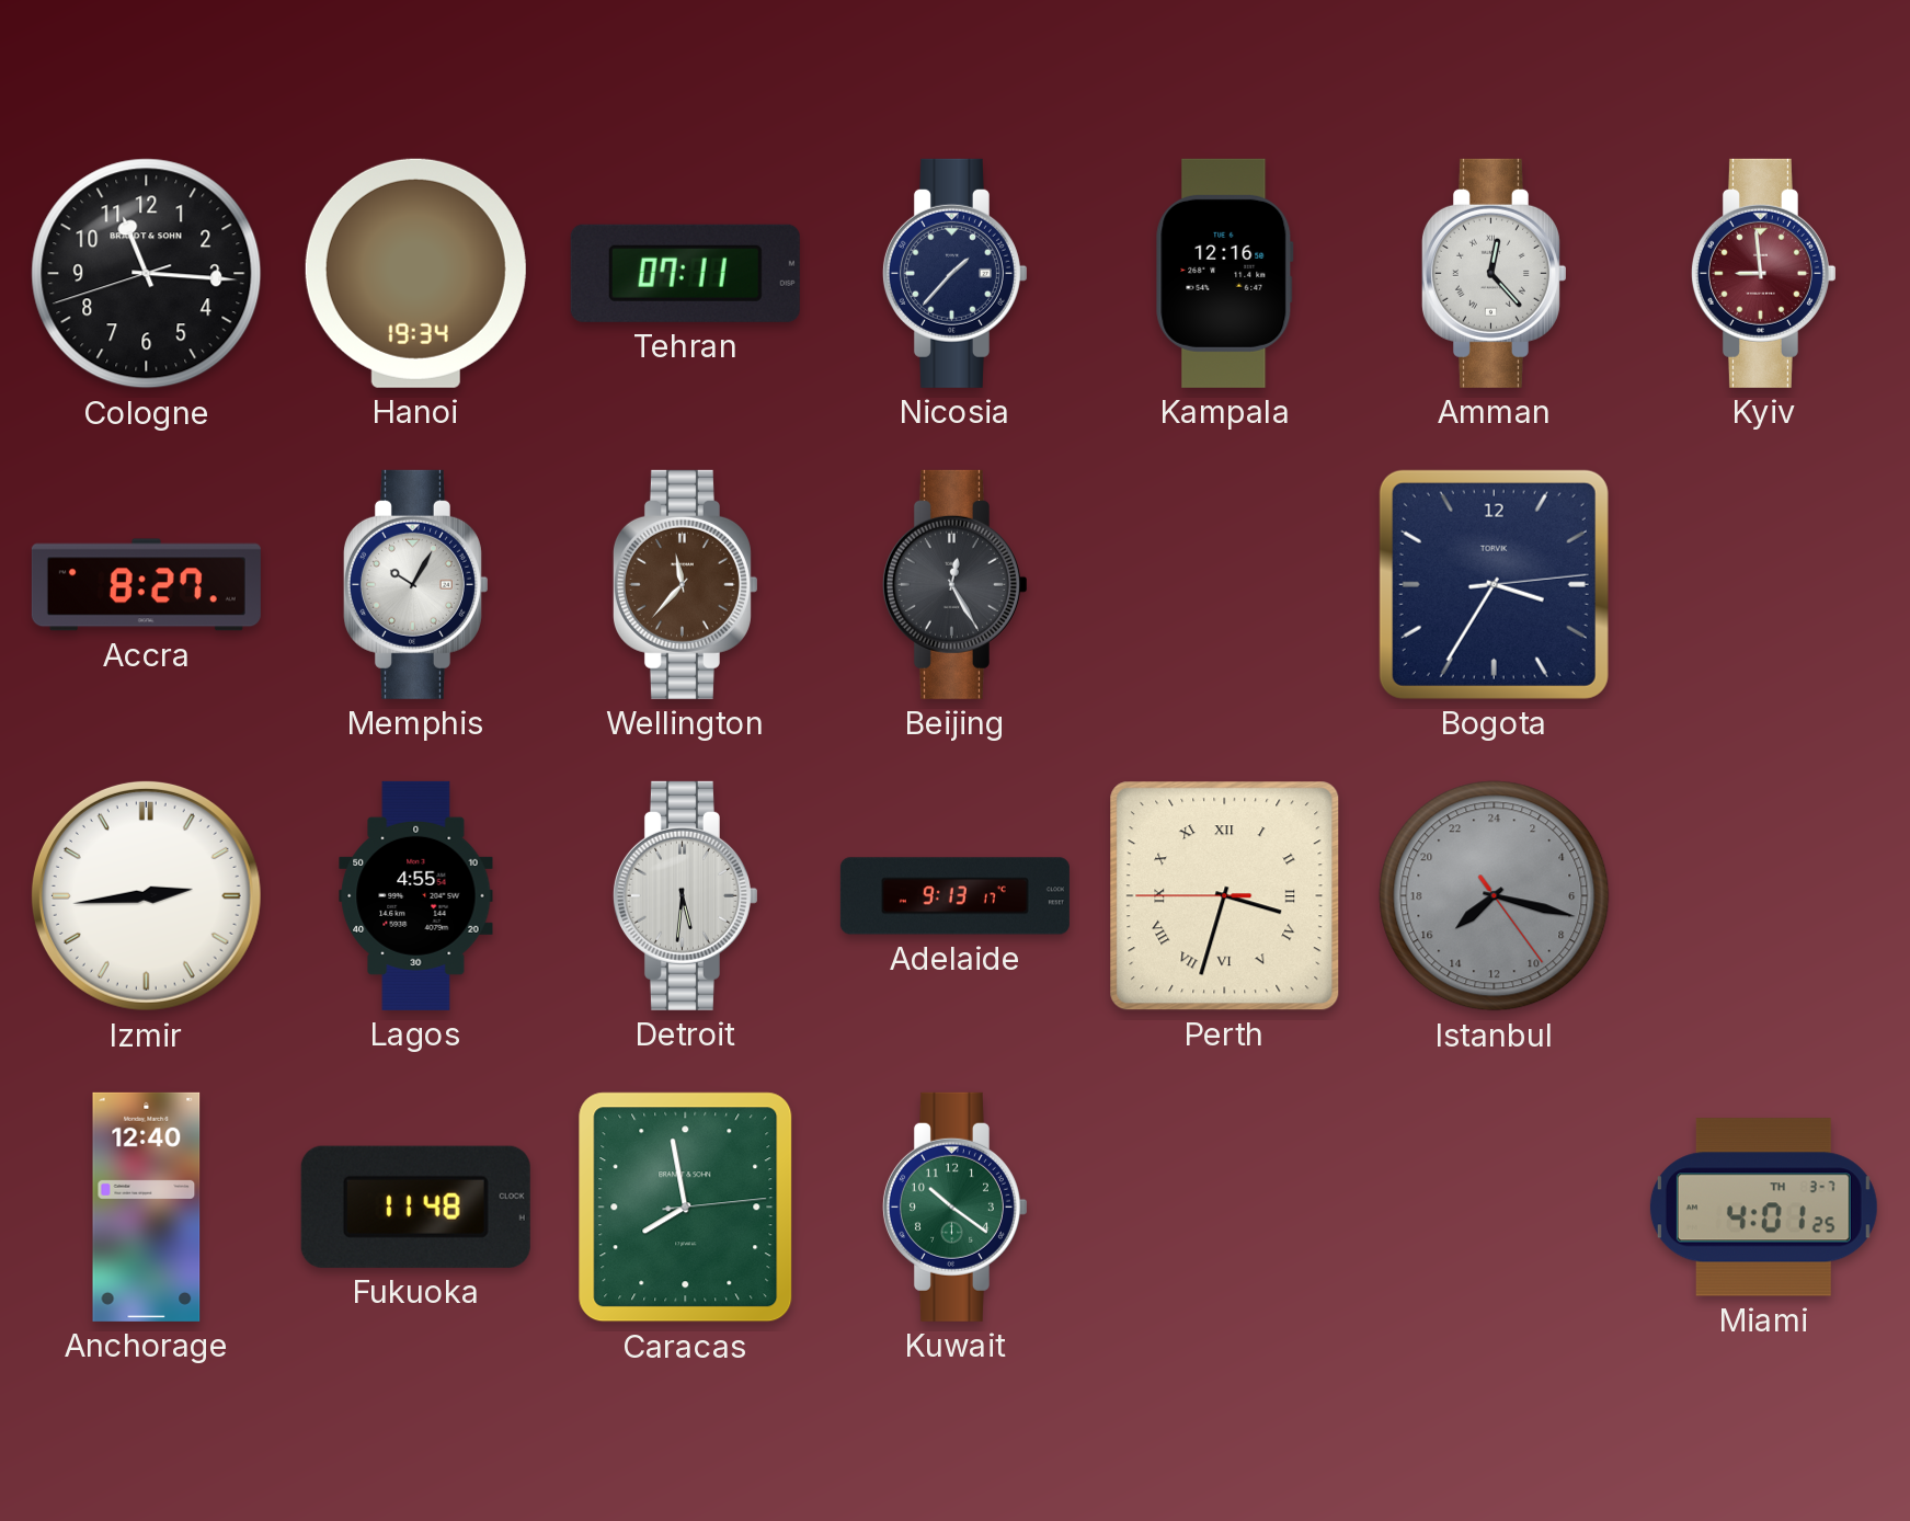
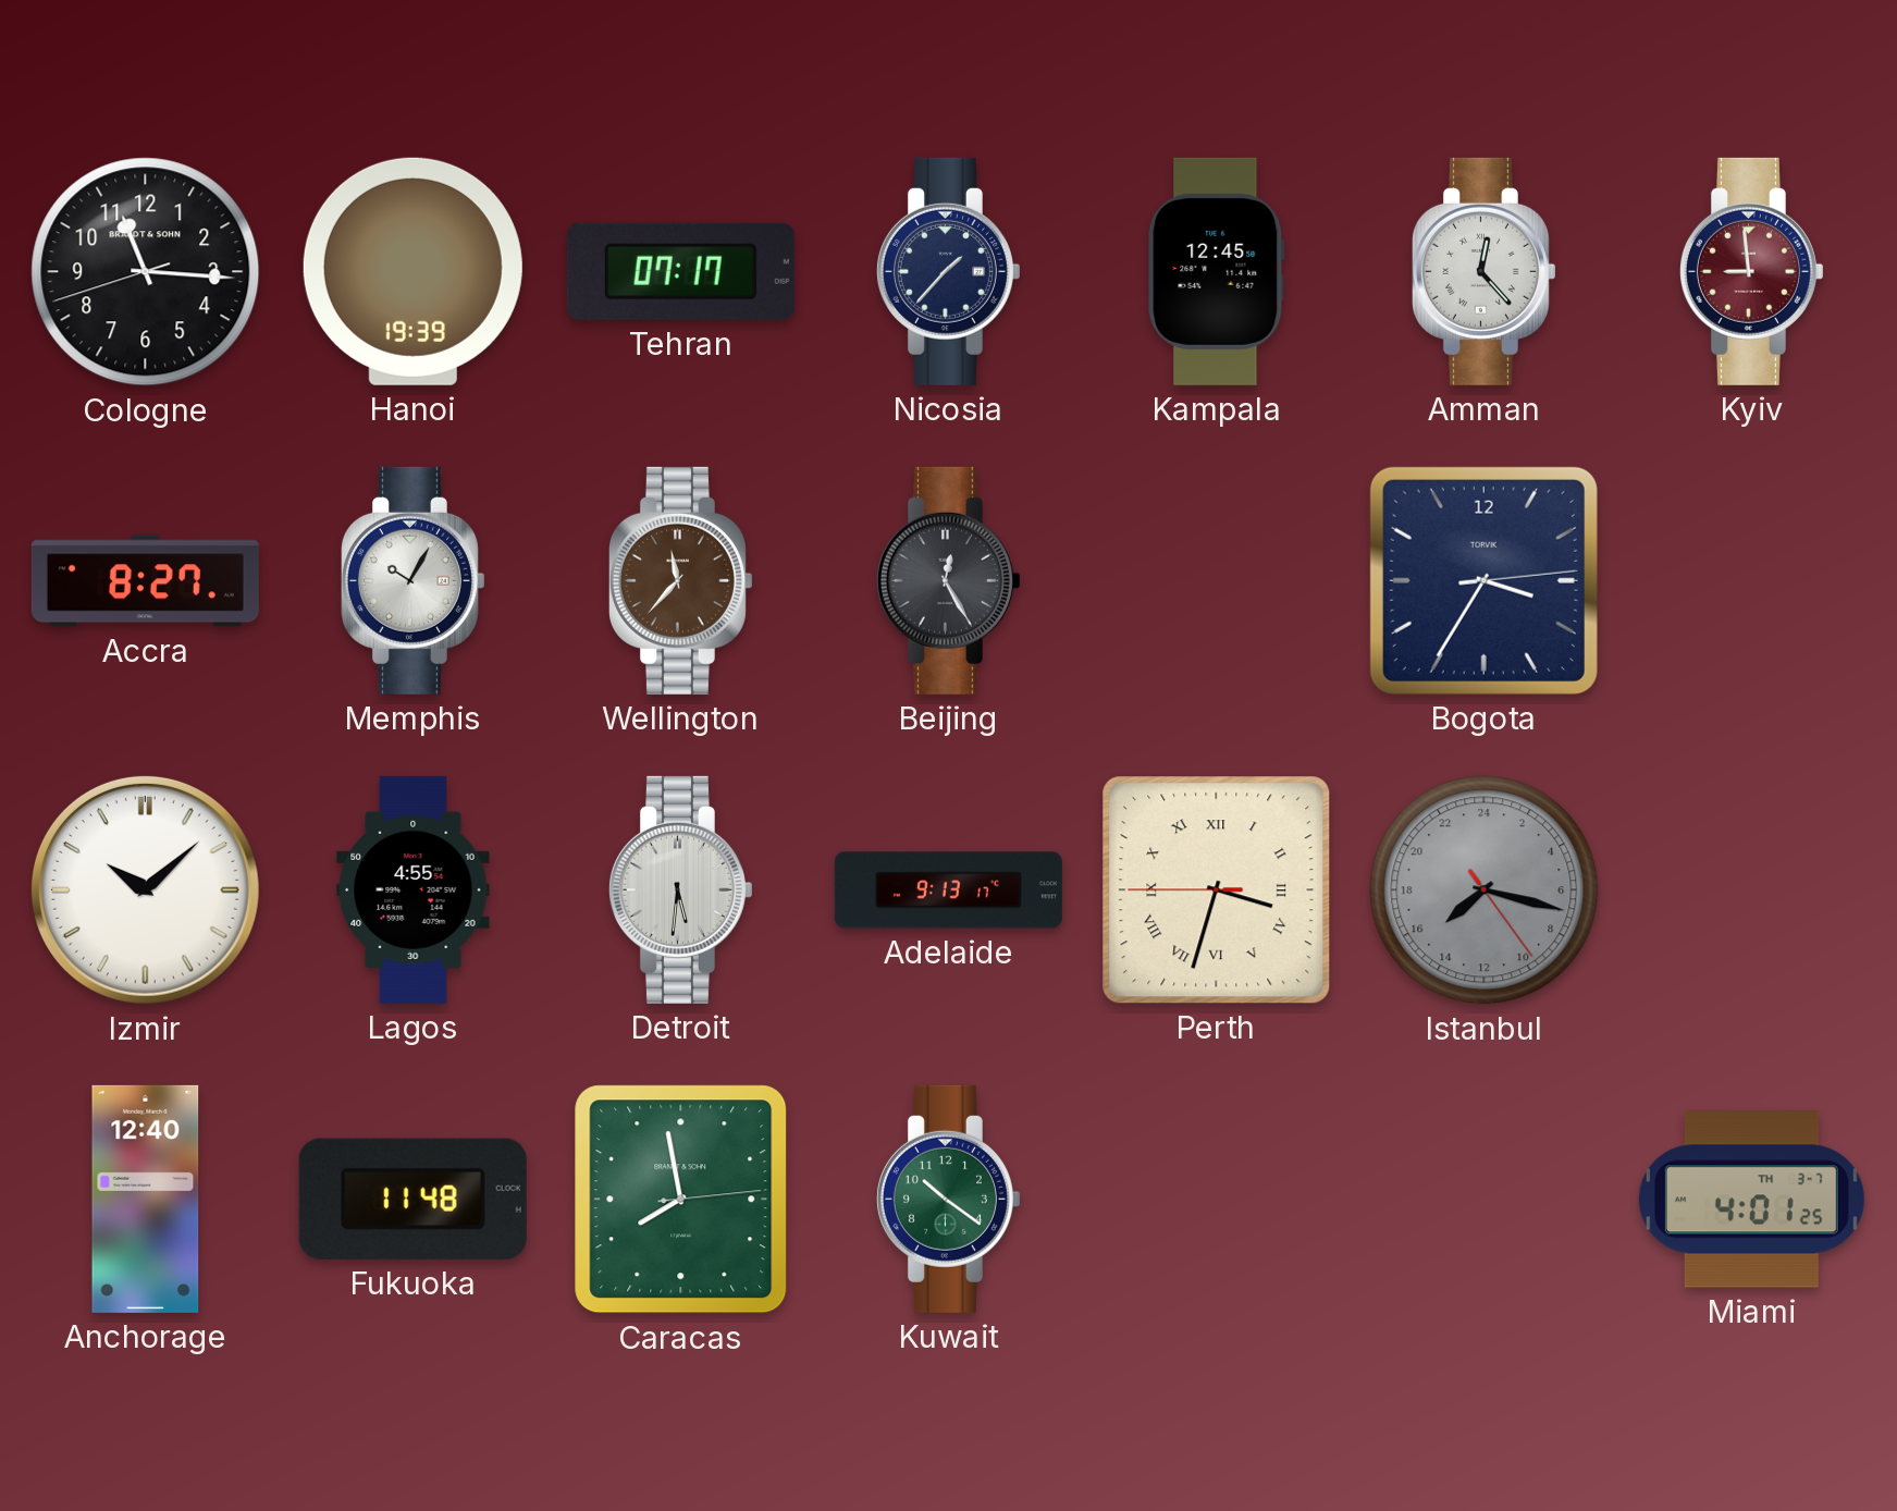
Hanoi: 19:34 -> 19:39
Tehran: 07:11 -> 07:17
Kampala: 12:16 -> 12:45
Izmir: 2:44 -> 10:08
